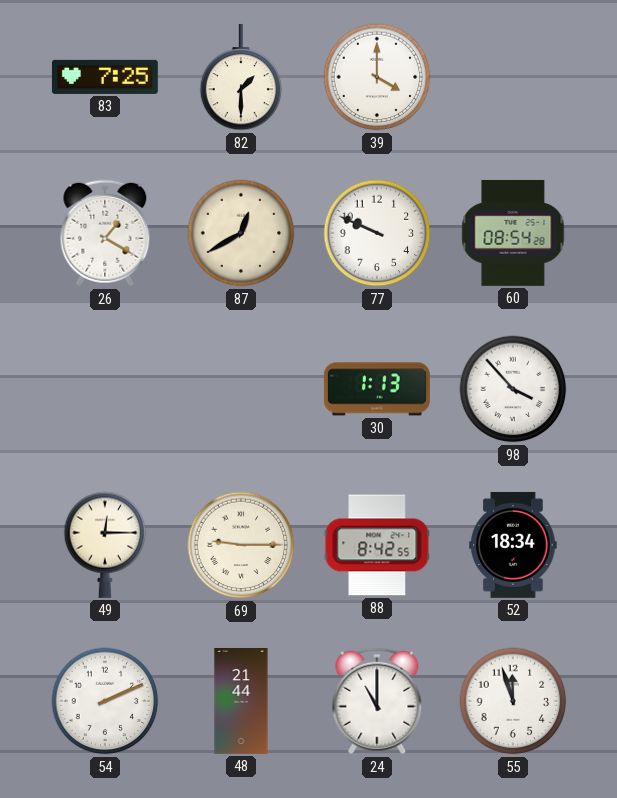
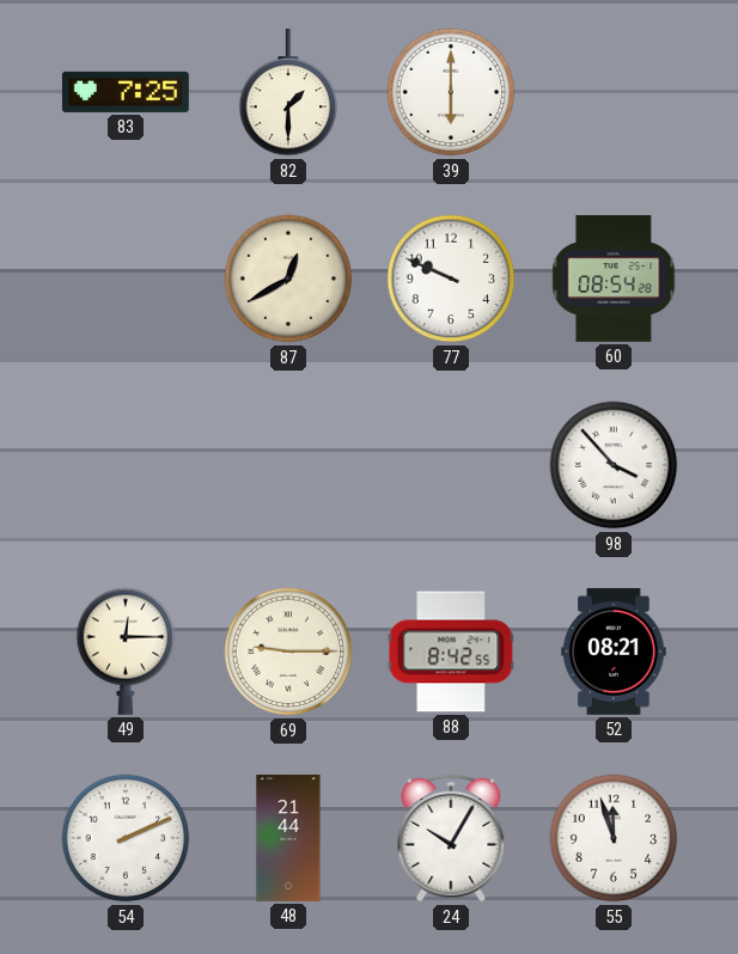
39: 4:00 -> 6:00
26: 1:20 -> none
30: 1:13 -> none
52: 18:34 -> 08:21
24: 11:00 -> 10:05
